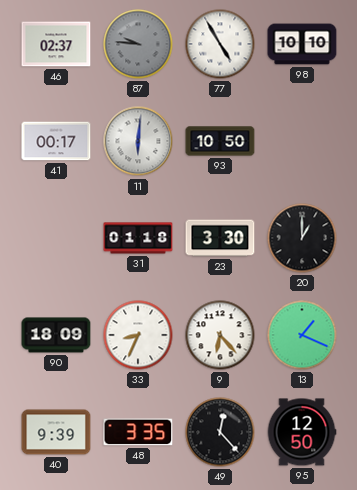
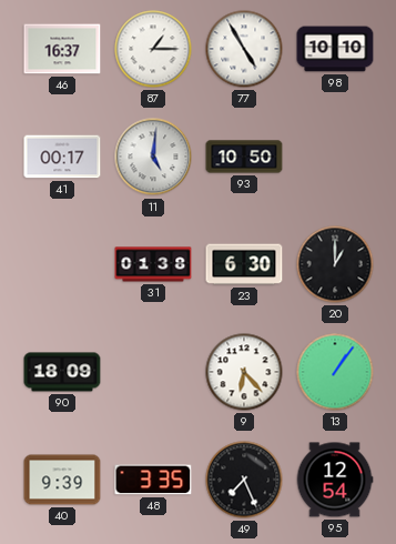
46: 02:37 -> 16:37
87: 9:46 -> 1:15
87 dial: grey -> white
11: 6:01 -> 5:01
31: 01:18 -> 01:38
23: 3:30 -> 6:30
33: 8:34 -> none
13: 1:19 -> 1:06
49: 12:23 -> 7:26
95: 12:50 -> 12:54
